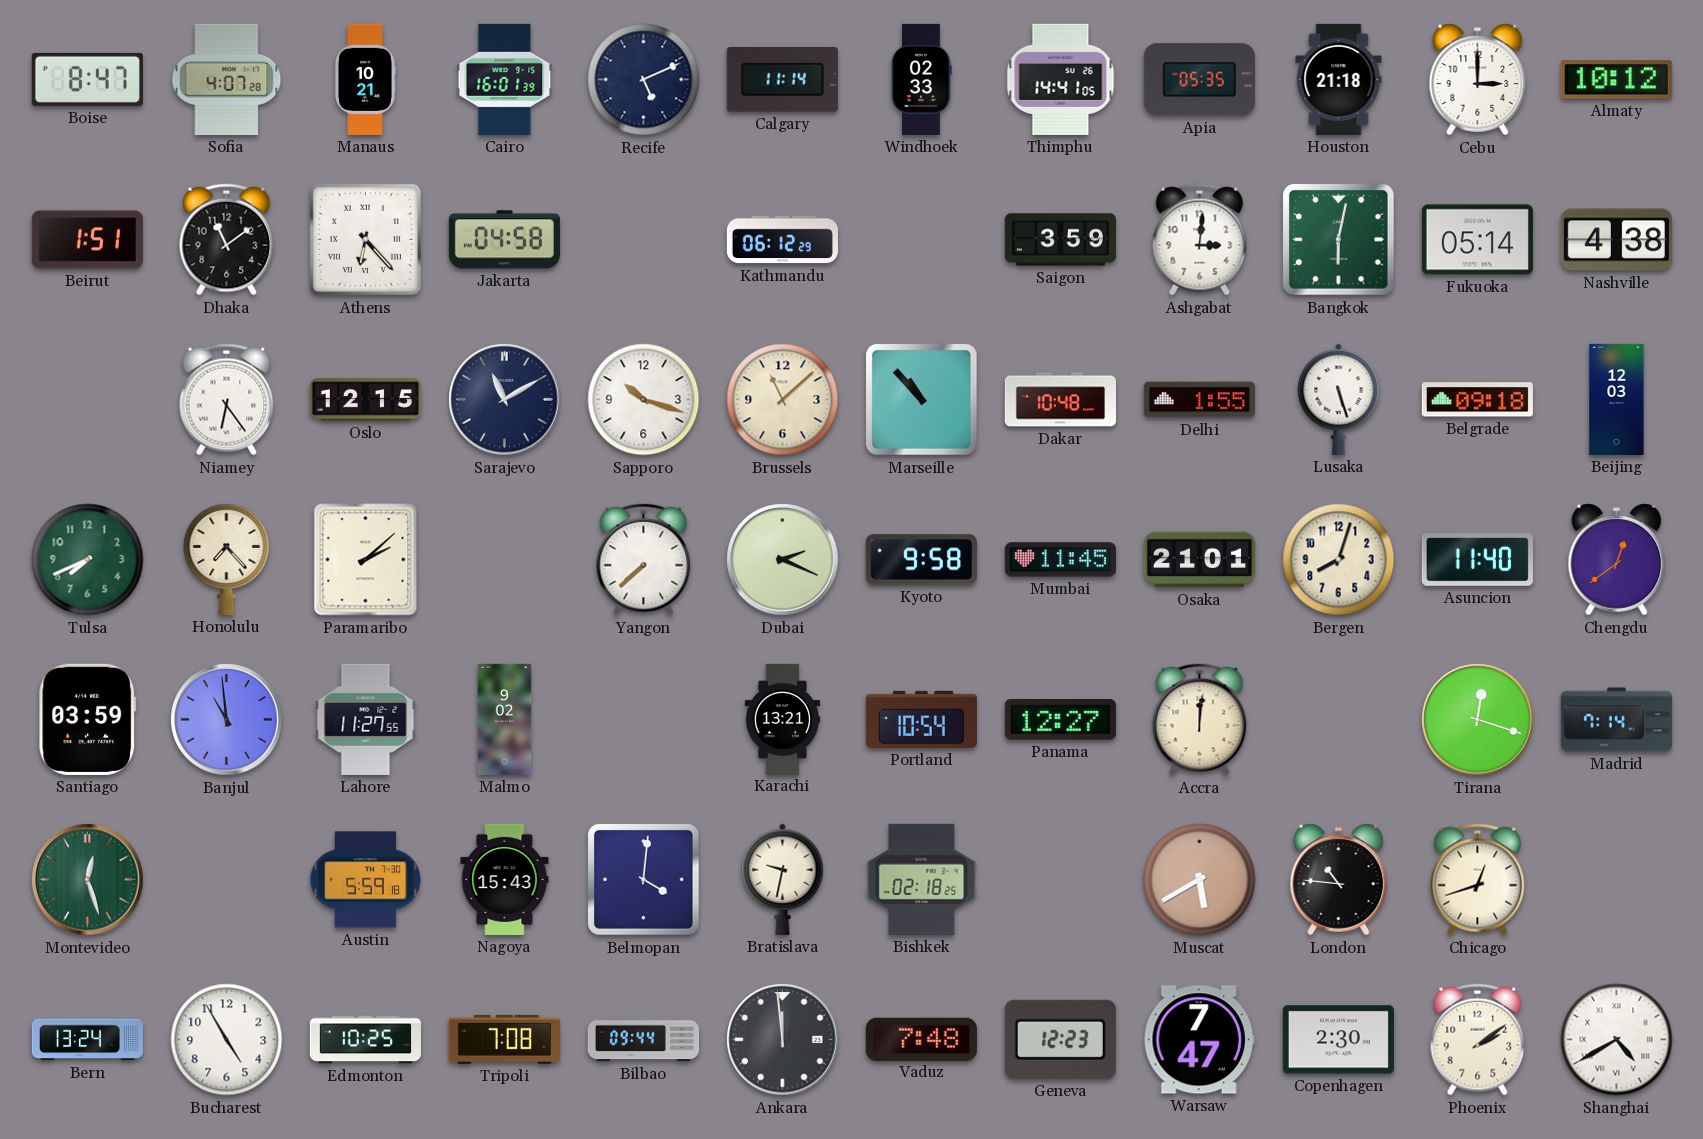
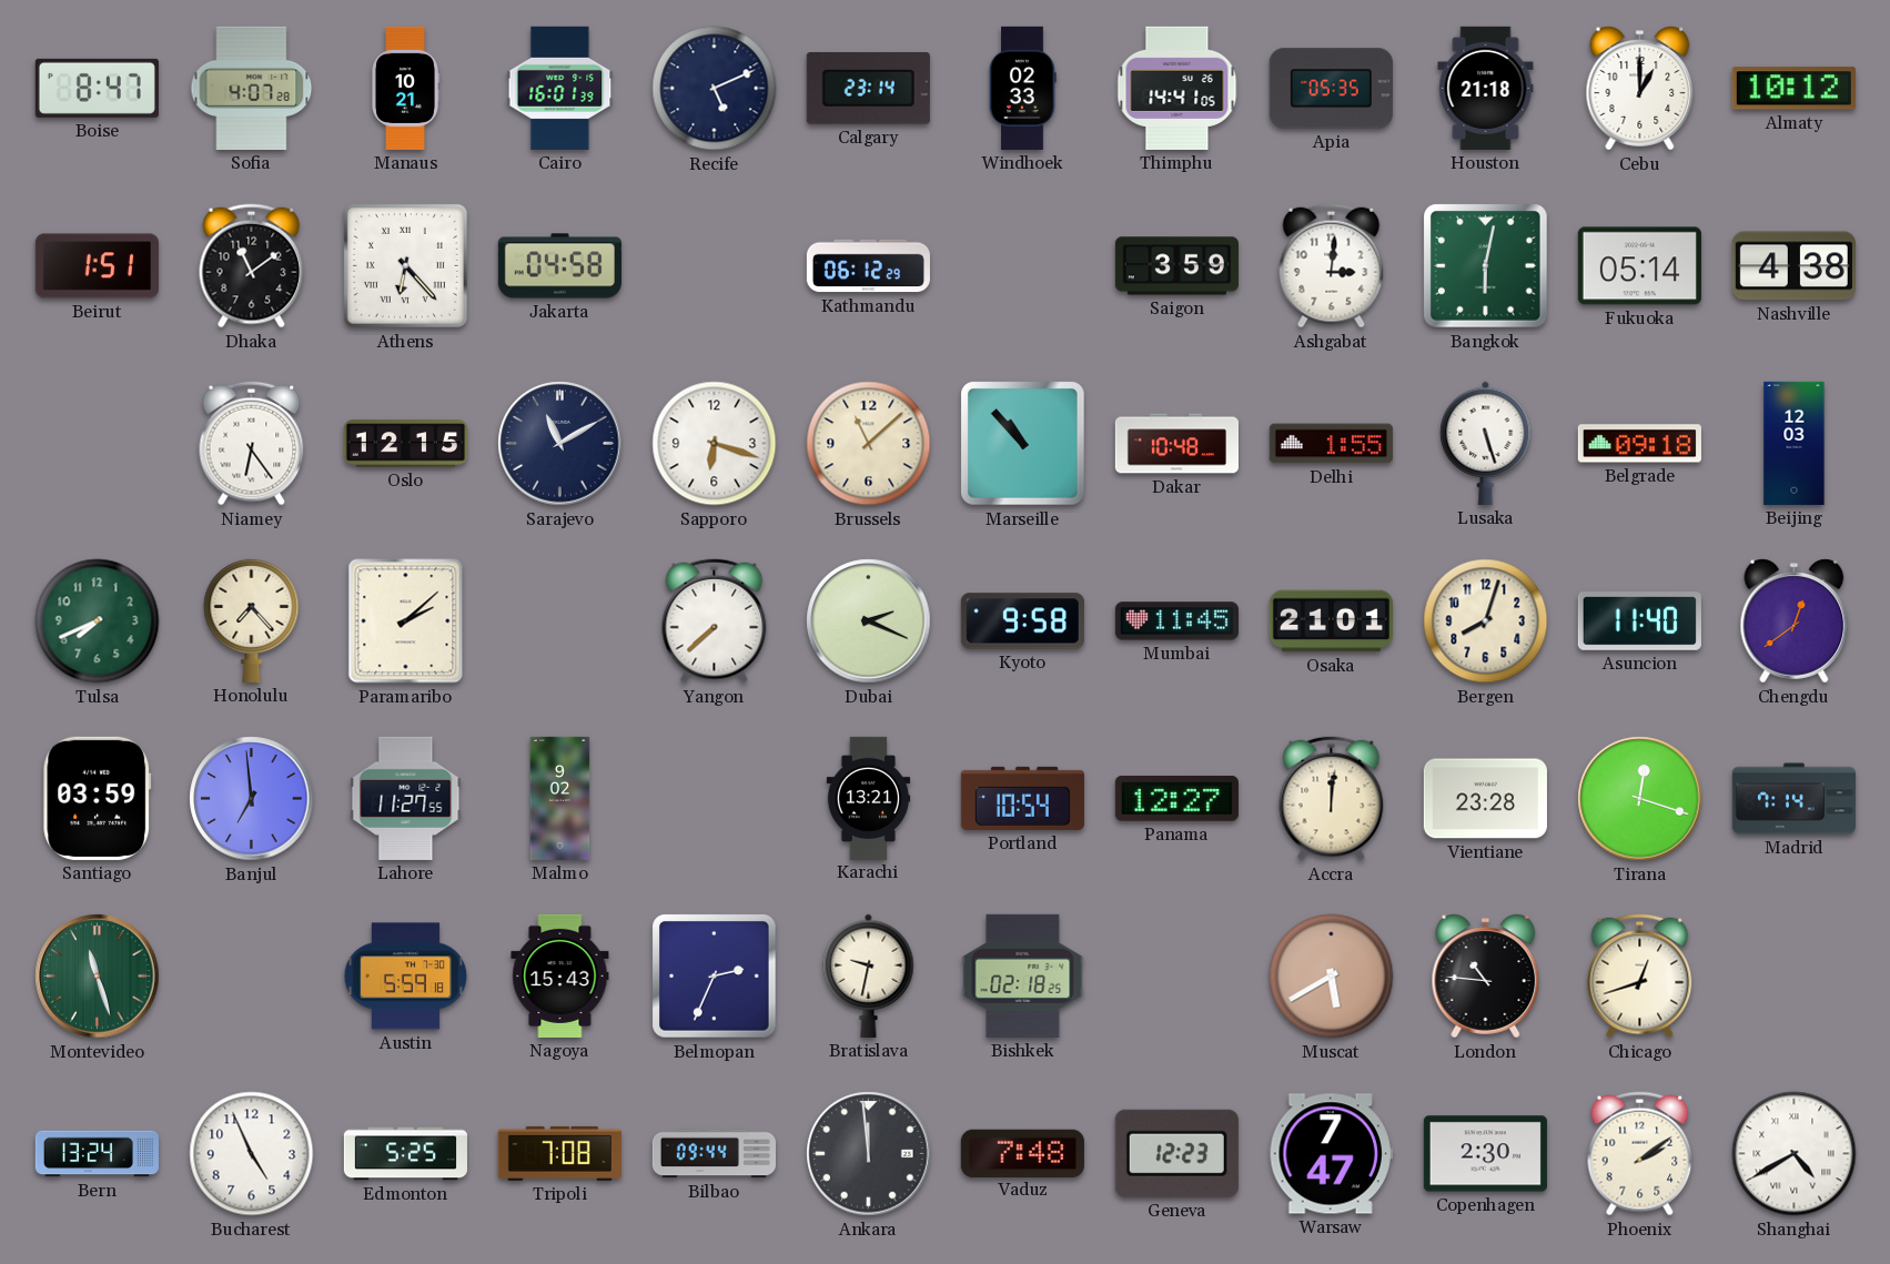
Calgary: 11:14 -> 23:14
Cebu: 3:00 -> 1:00
Sapporo: 10:18 -> 6:18
Banjul: 10:59 -> 6:59
Vientiane: none -> 23:28
Montevideo: 12:27 -> 11:27
Belmopan: 4:01 -> 2:34
Bucharest: 4:55 -> 4:56
Edmonton: 10:25 -> 5:25
